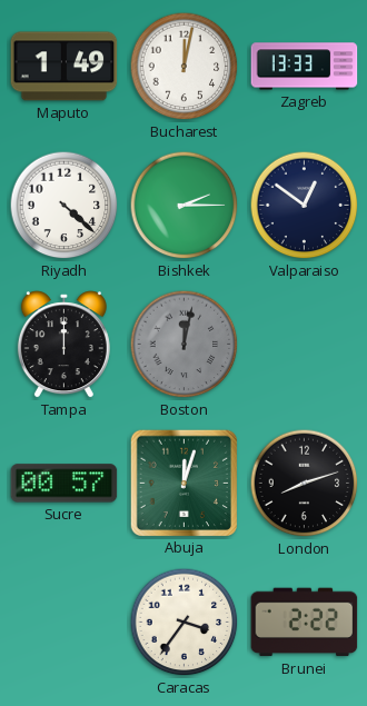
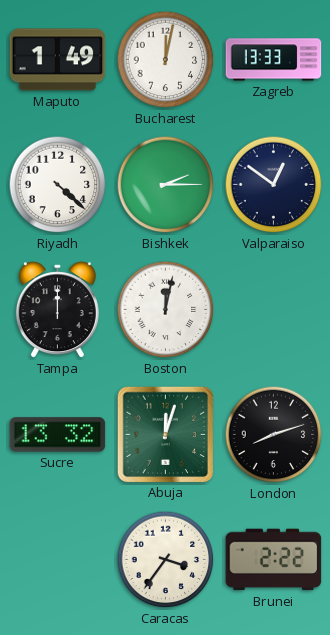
Boston dial: grey -> white
Sucre: 00:57 -> 13:32
